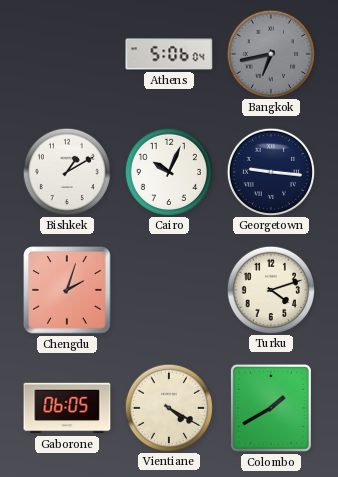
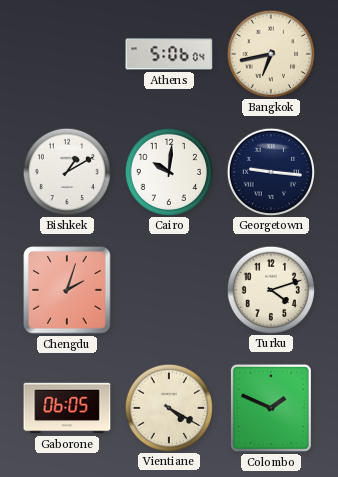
Bangkok dial: grey -> cream
Cairo: 10:04 -> 10:01
Colombo: 1:40 -> 1:49
